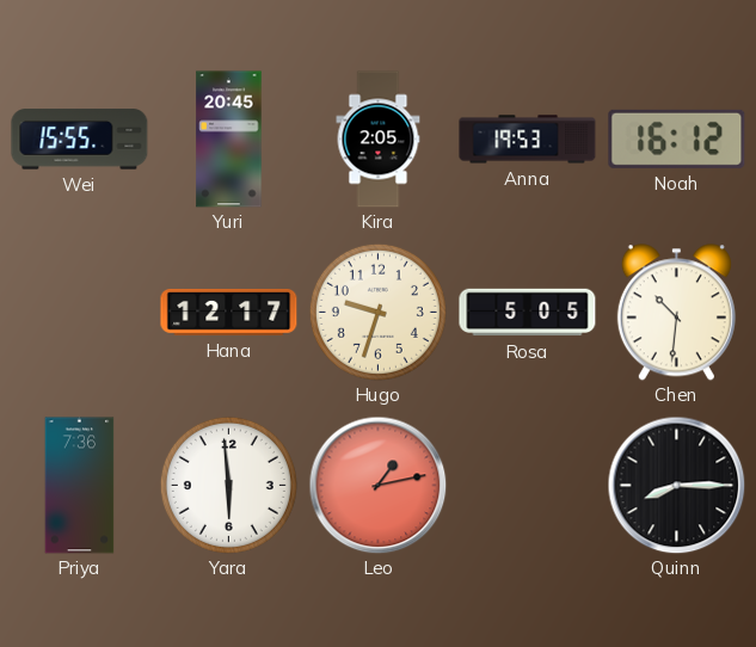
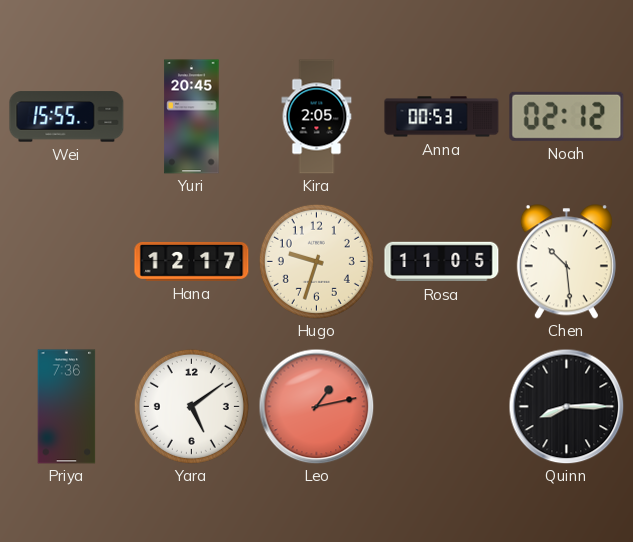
Anna: 19:53 -> 00:53
Noah: 16:12 -> 02:12
Rosa: 5:05 -> 11:05
Chen: 10:31 -> 10:29
Yara: 5:59 -> 5:09
